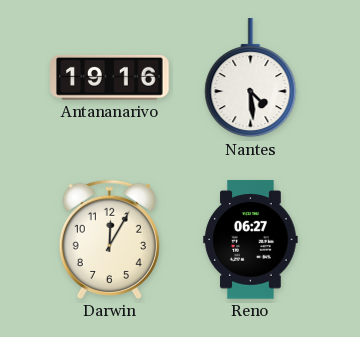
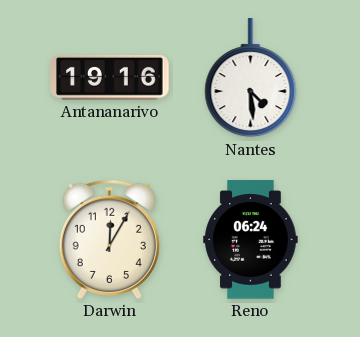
Reno: 06:27 -> 06:24
